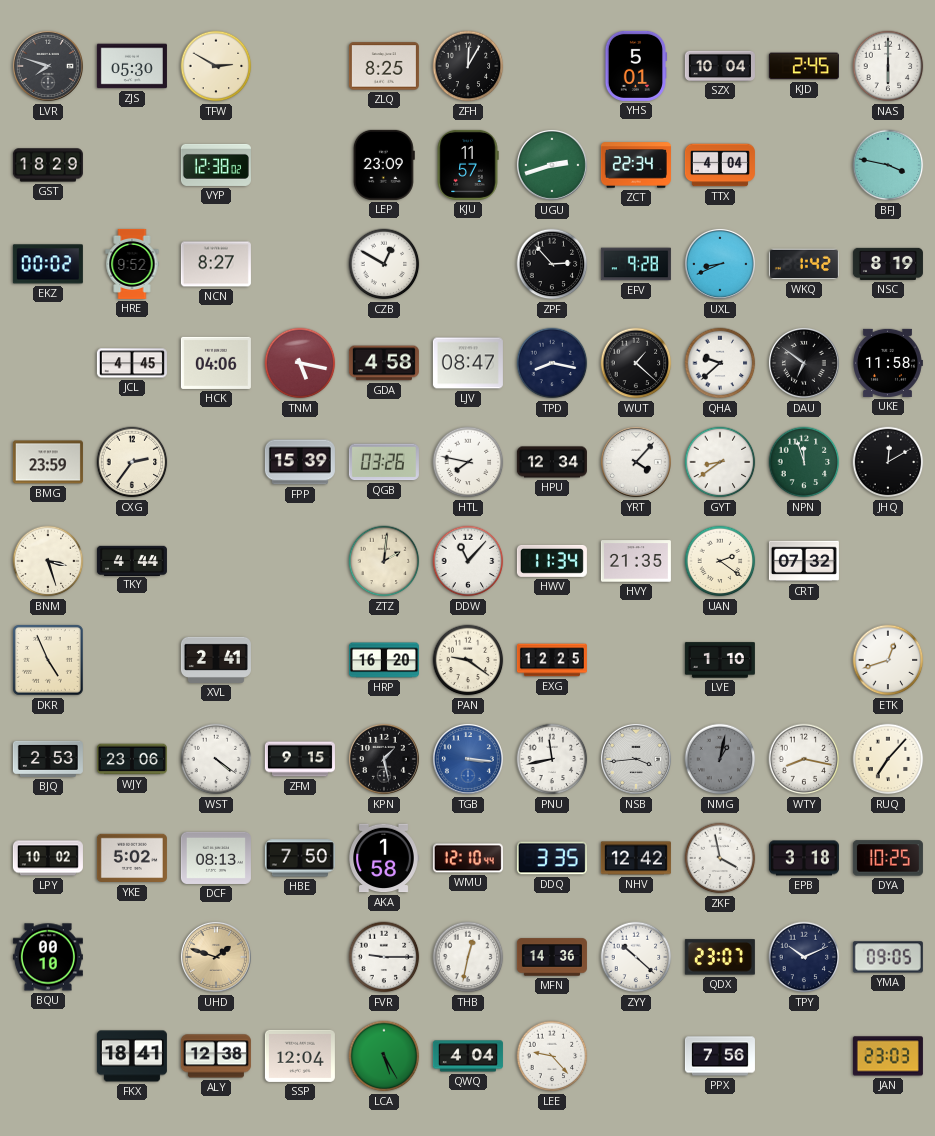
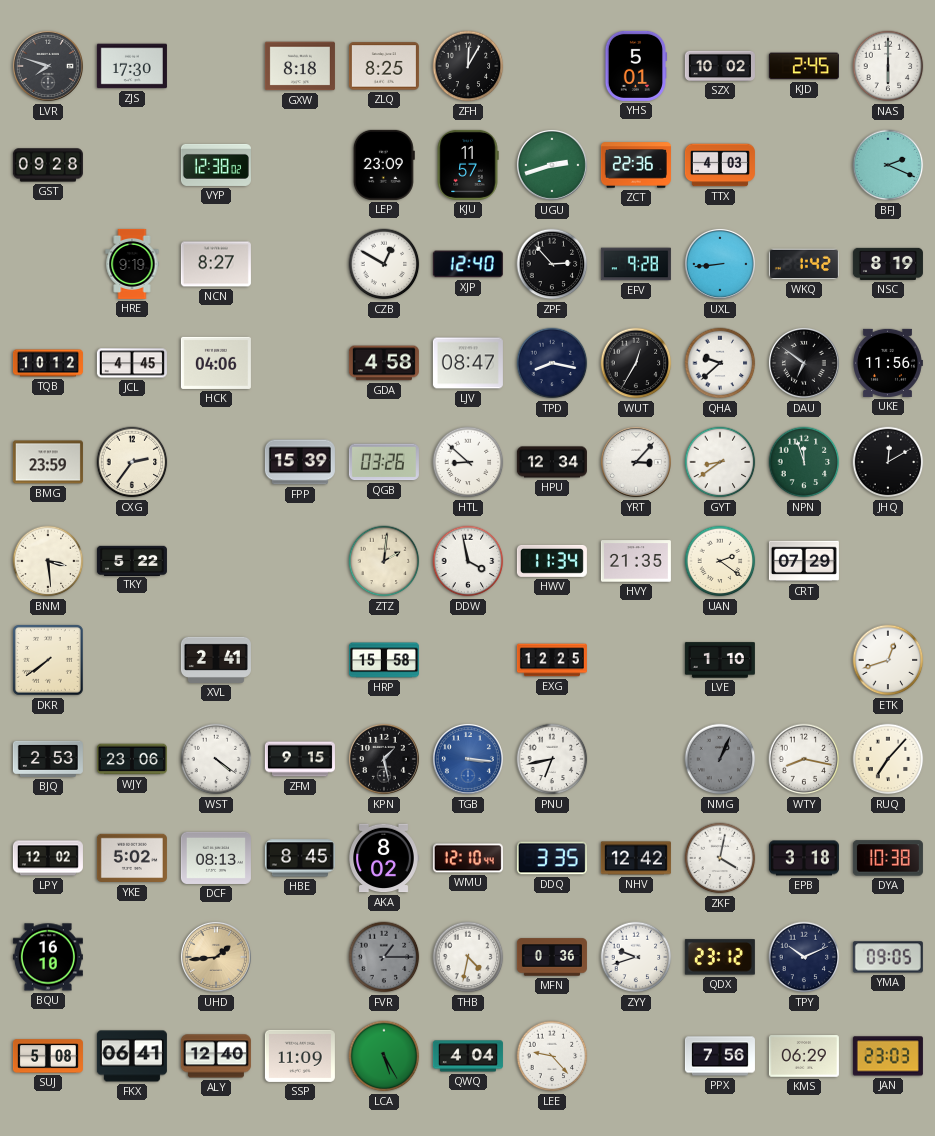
ZJS: 05:30 -> 17:30
TFW: 2:50 -> none
GXW: none -> 8:18
SZX: 10:04 -> 10:02
GST: 18:29 -> 09:28
ZCT: 22:34 -> 22:36
TTX: 4:04 -> 4:03
BFJ: 3:47 -> 2:19
EKZ: 00:02 -> none
HRE: 9:52 -> 9:19
XJP: none -> 12:40
UXL: 8:41 -> 8:44
TQB: none -> 10:12
TNM: 5:17 -> none
WUT: 1:22 -> 12:35
UKE: 11:58 -> 11:56
HTL: 7:47 -> 8:52
YRT: 4:07 -> 3:07
BNM: 3:27 -> 3:29
TKY: 4:44 -> 5:22
DDW: 11:07 -> 3:58
CRT: 07:32 -> 07:29
DKR: 4:56 -> 7:39
HRP: 16:20 -> 15:58
PAN: 9:21 -> none
PNU: 11:43 -> 6:43
NSB: 3:44 -> none
NMG: 1:02 -> 1:04
LPY: 10:02 -> 12:02
HBE: 7:50 -> 8:45
AKA: 1:58 -> 8:02
ZKF: 3:58 -> 4:02
DYA: 10:25 -> 10:38
BQU: 00:10 -> 16:10
UHD: 1:48 -> 1:44
FVR: 9:15 -> 1:15
FVR dial: white -> grey
THB: 12:32 -> 4:32
MFN: 14:36 -> 0:36
ZYY: 10:22 -> 9:42
QDX: 23:07 -> 23:12
SUJ: none -> 5:08
FKX: 18:41 -> 06:41
ALY: 12:38 -> 12:40
SSP: 12:04 -> 11:09
KMS: none -> 06:29
